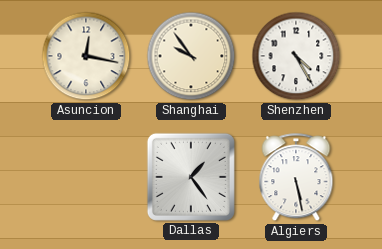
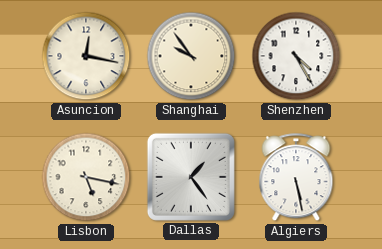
Lisbon: none -> 5:17
